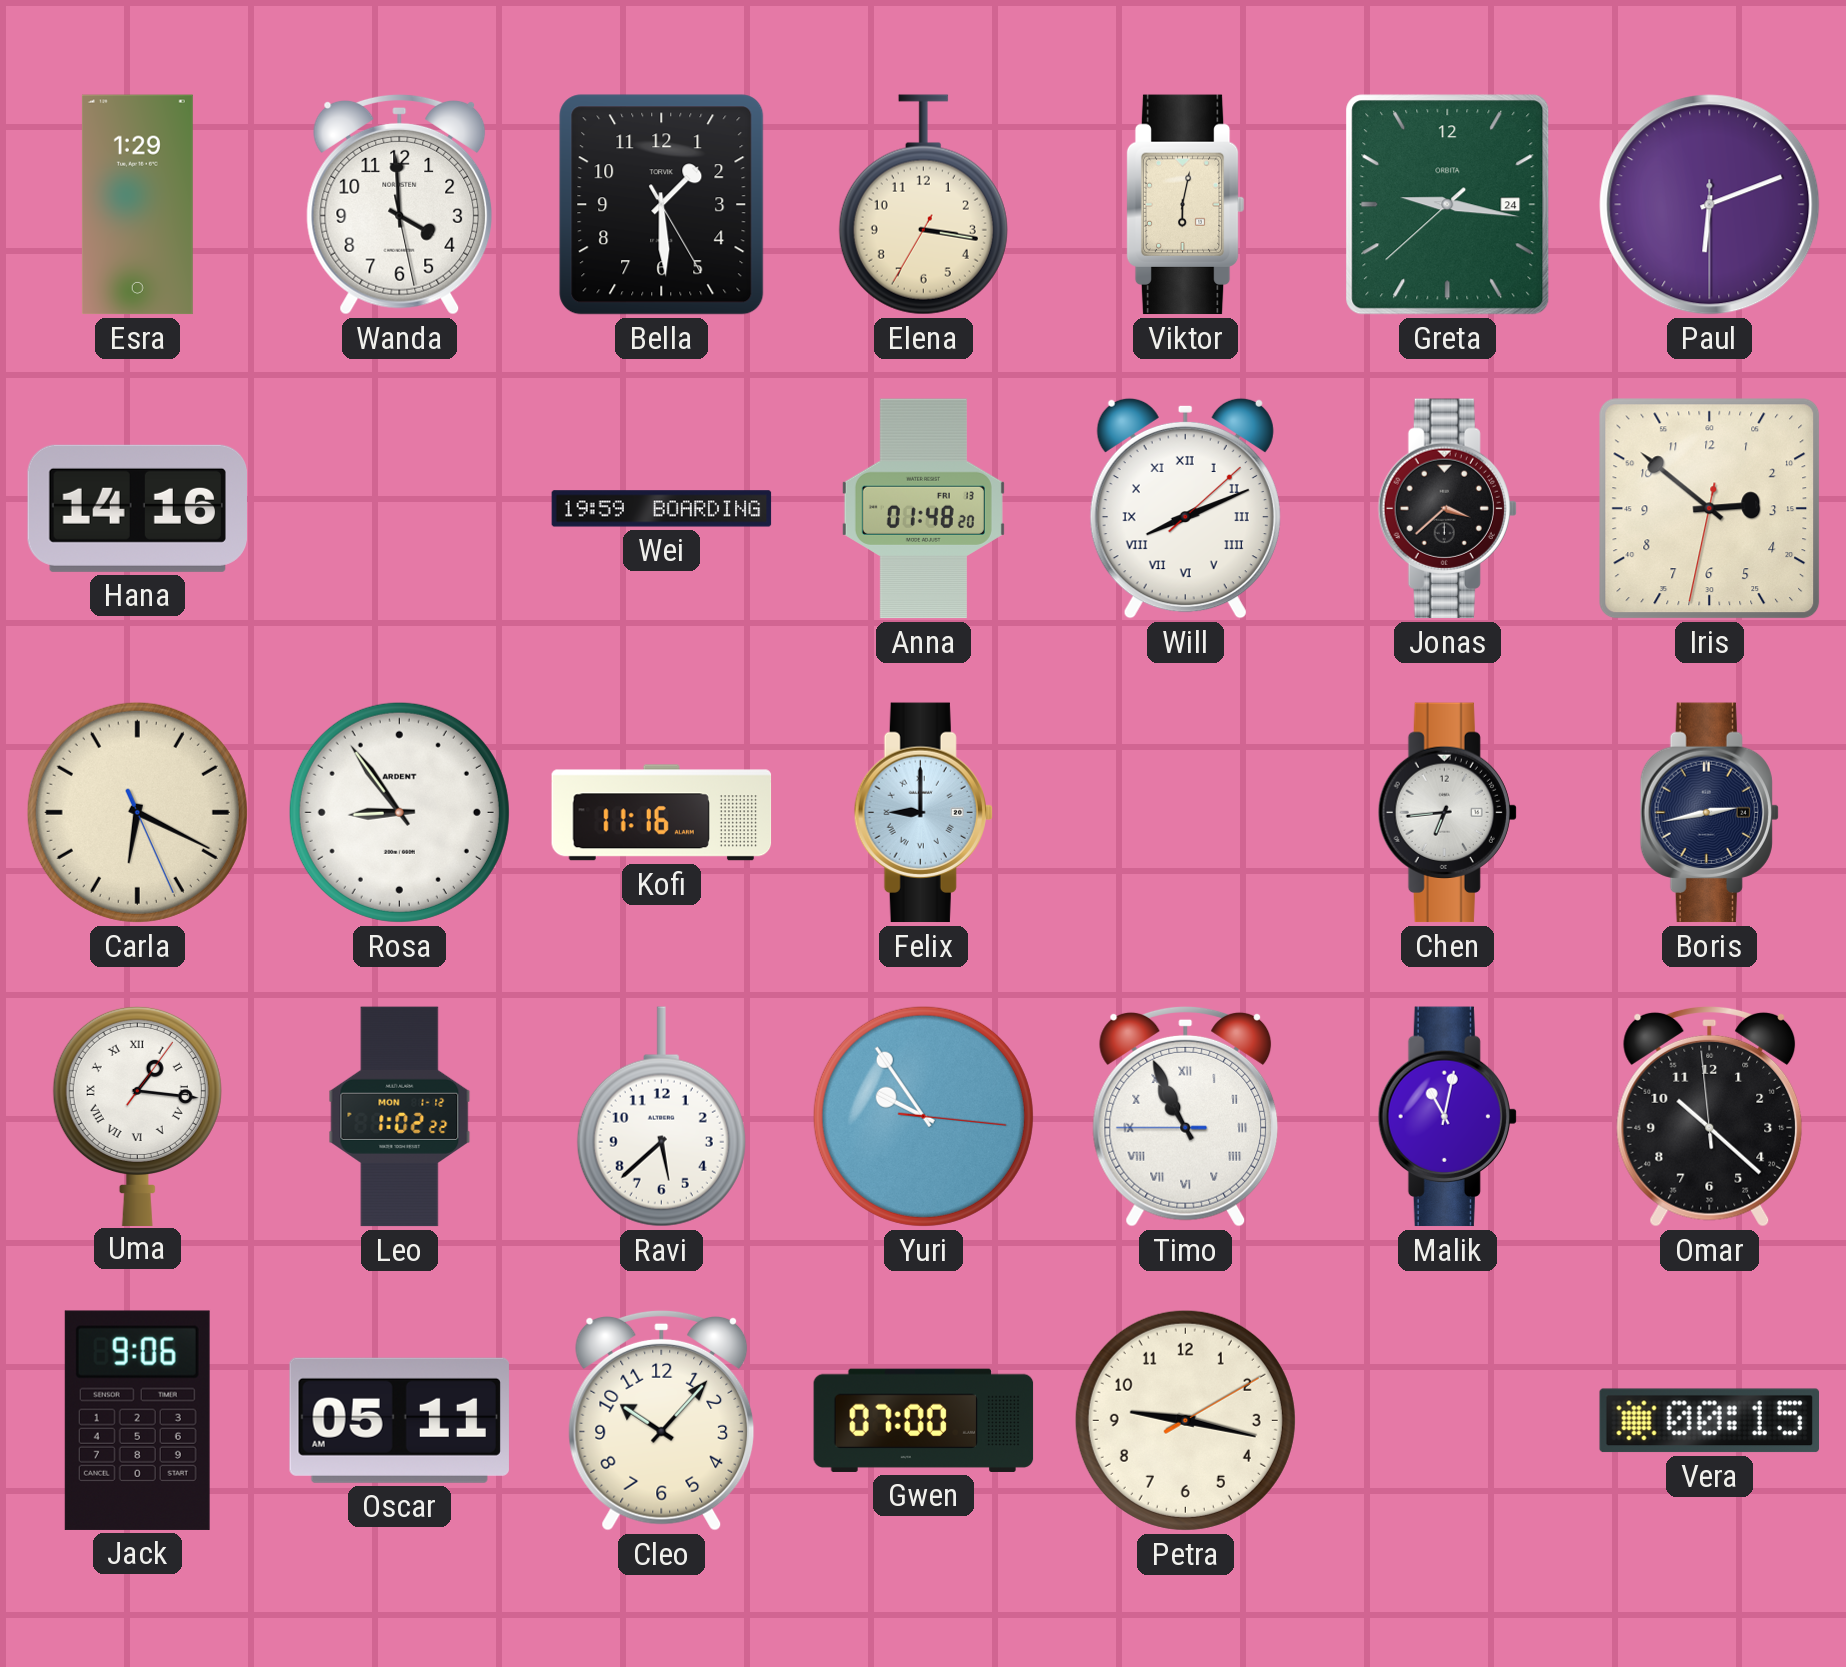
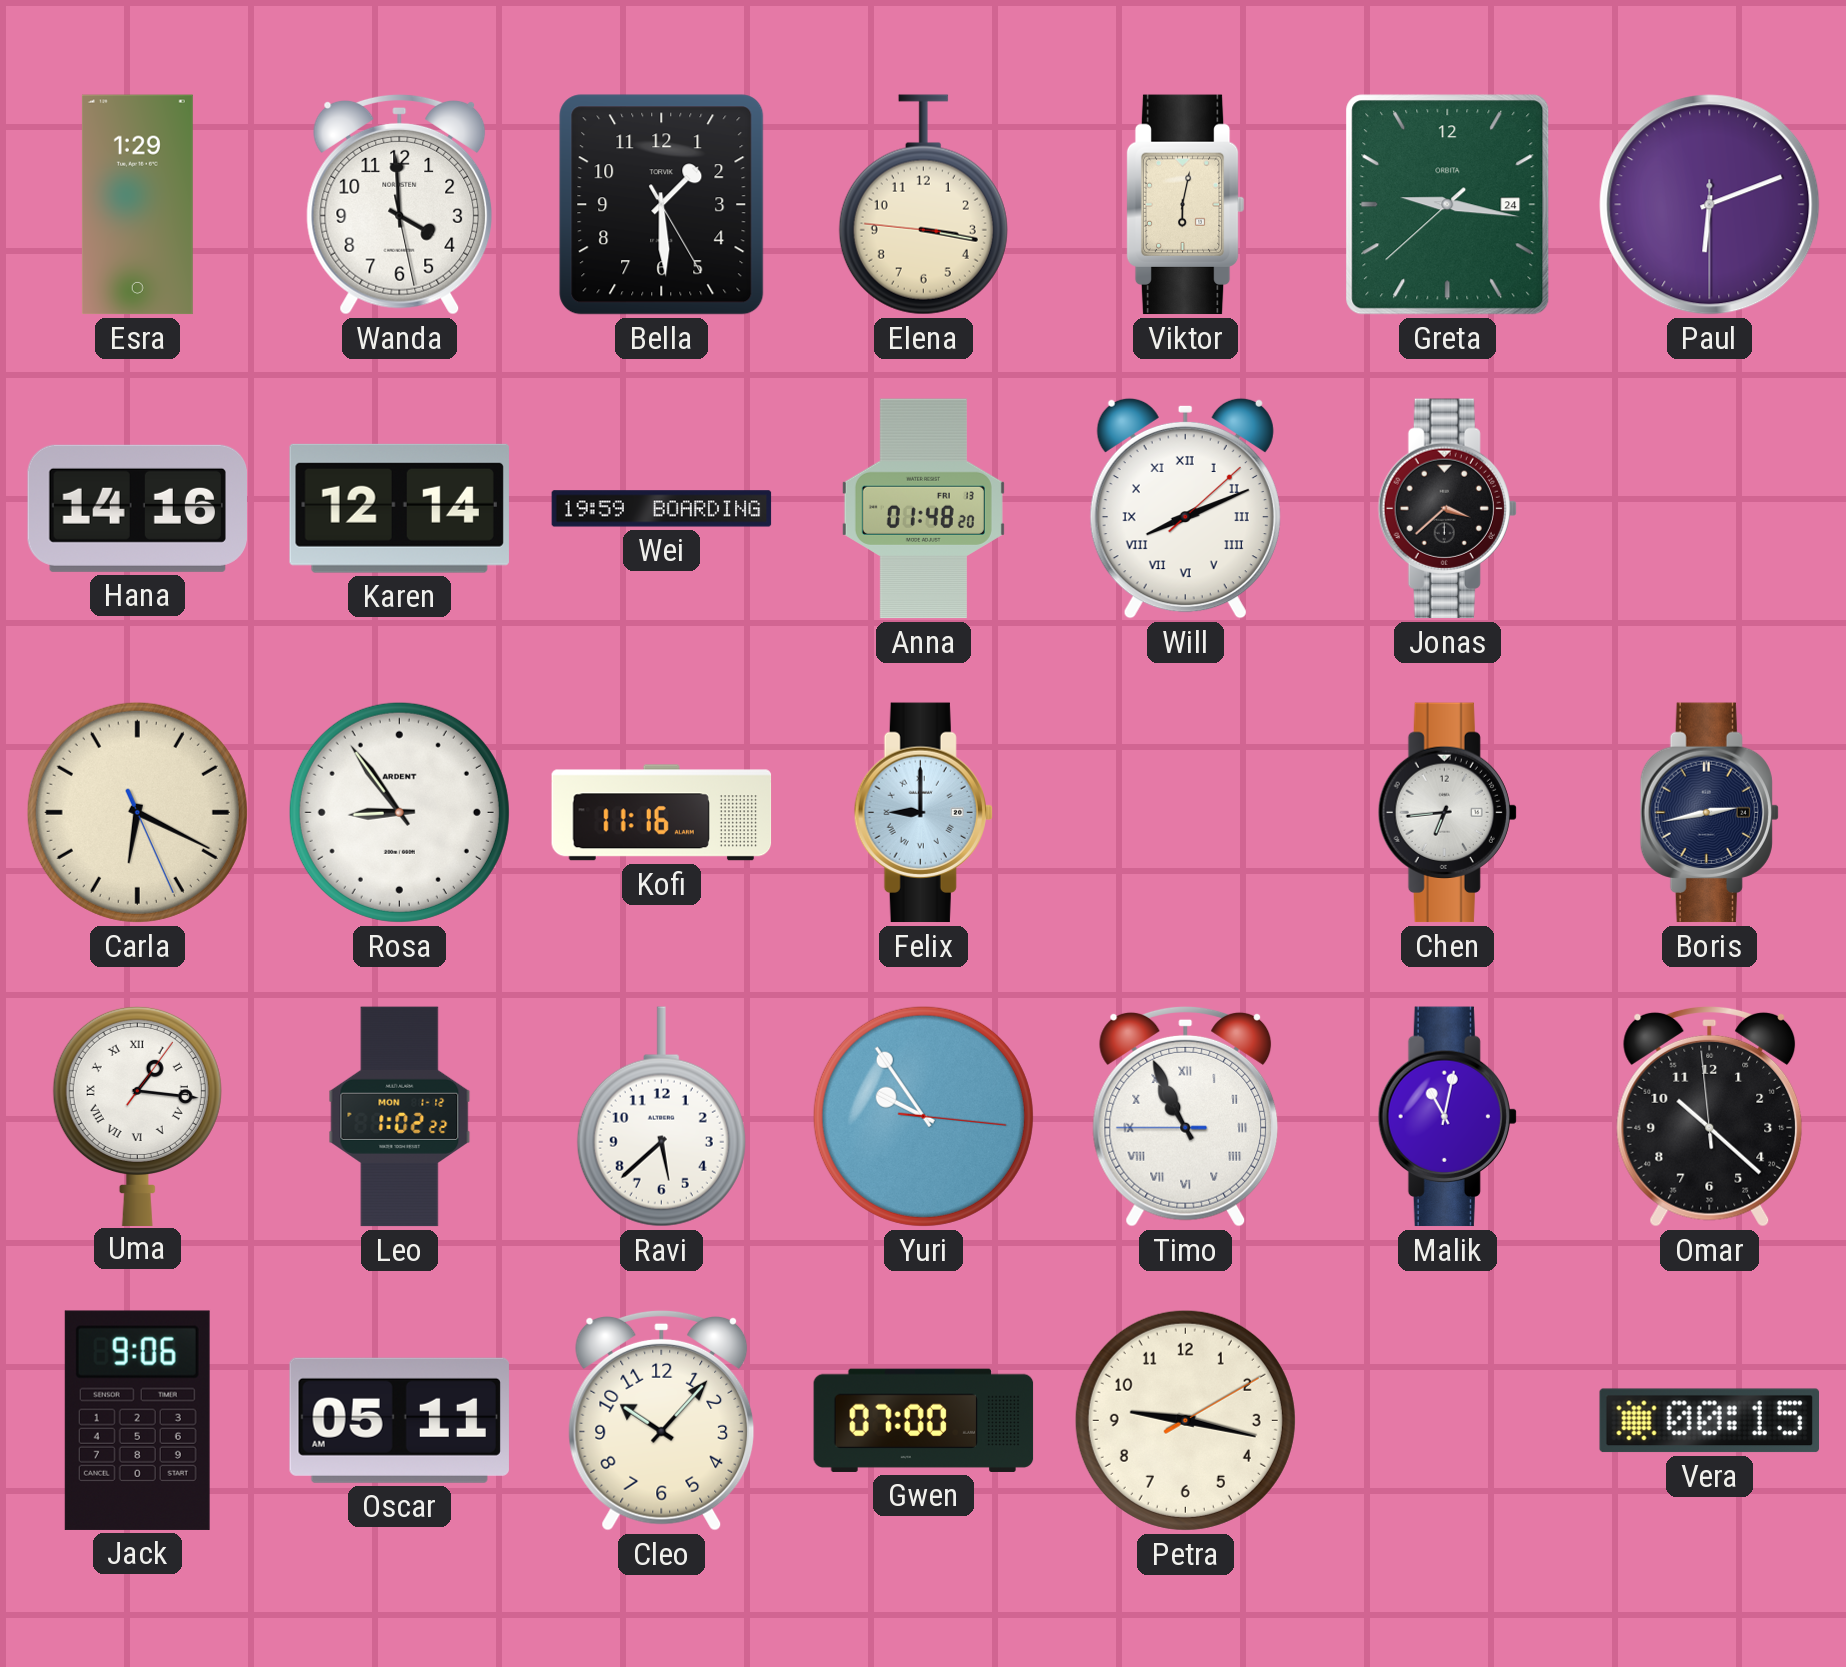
Elena: 3:16:35 -> 3:16:46
Karen: none -> 12:14
Iris: 2:51 -> none
